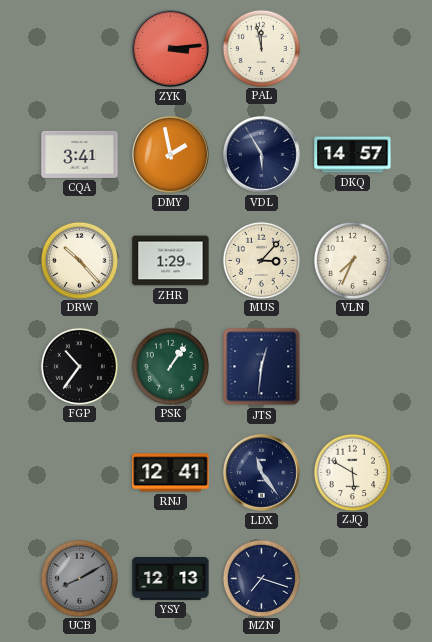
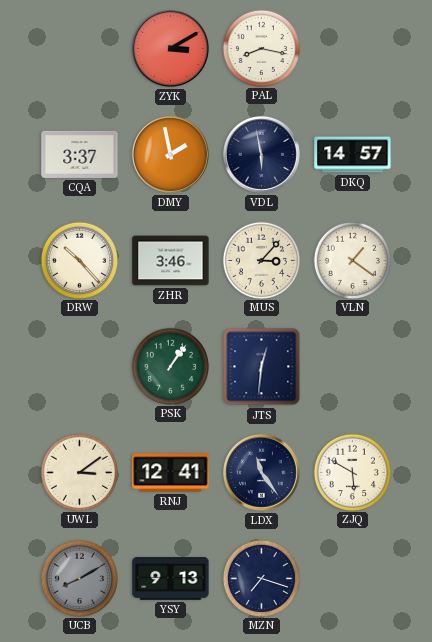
ZYK: 3:14 -> 3:10
PAL: 11:58 -> 8:17
CQA: 3:41 -> 3:37
VDL: 5:55 -> 5:58
ZHR: 1:29 -> 3:46
VLN: 7:34 -> 1:21
FGP: 10:36 -> none
UWL: none -> 3:09
YSY: 12:13 -> 9:13
